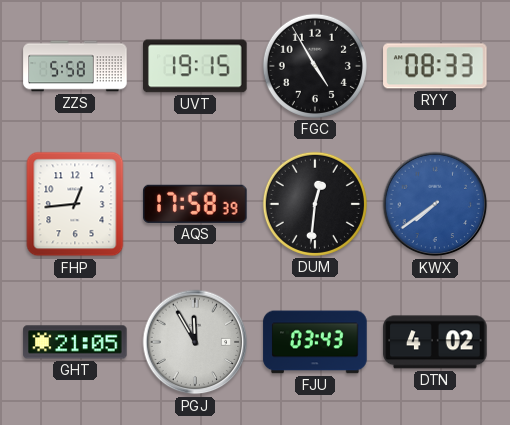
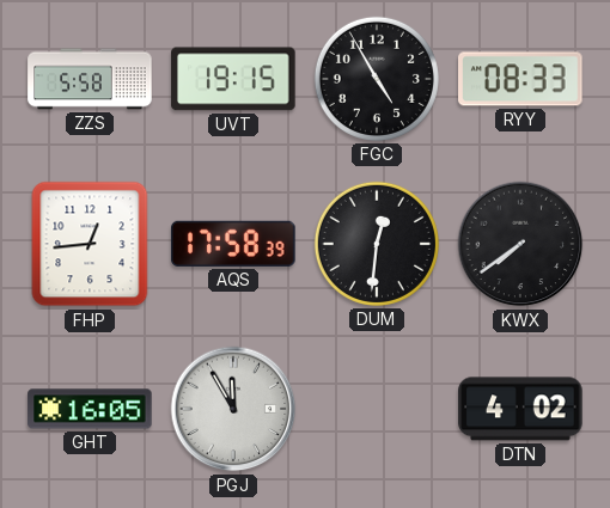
KWX dial: blue -> black
GHT: 21:05 -> 16:05
FJU: 03:43 -> none
